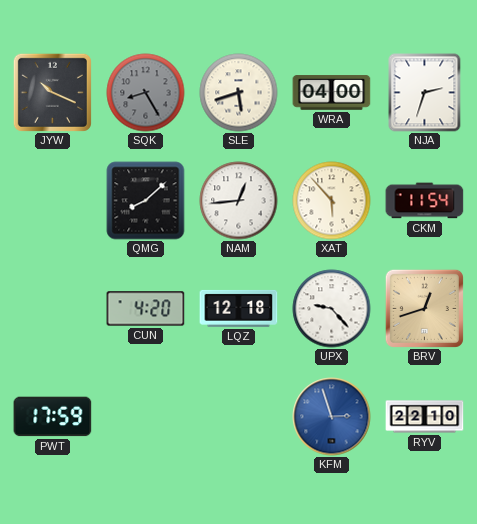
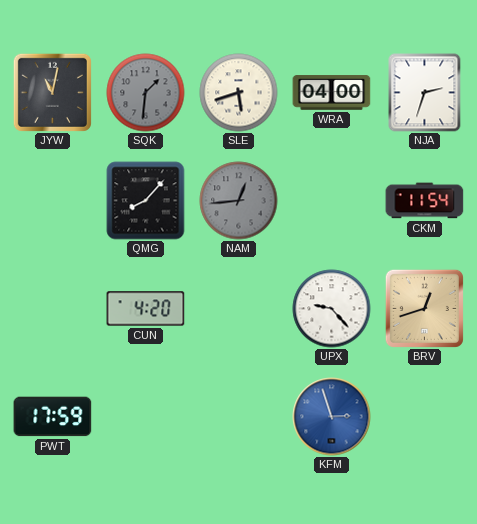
JYW: 10:19 -> 11:02
SQK: 8:25 -> 1:31
QMG: 8:08 -> 8:07
NAM dial: white -> grey
XAT: 5:53 -> none
LQZ: 12:18 -> none
RYV: 22:10 -> none
